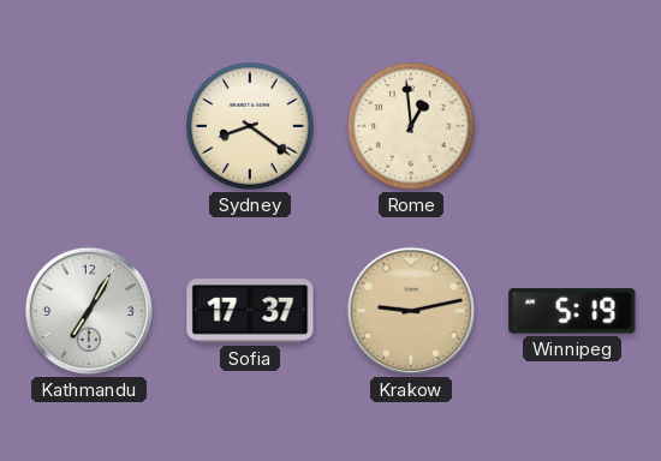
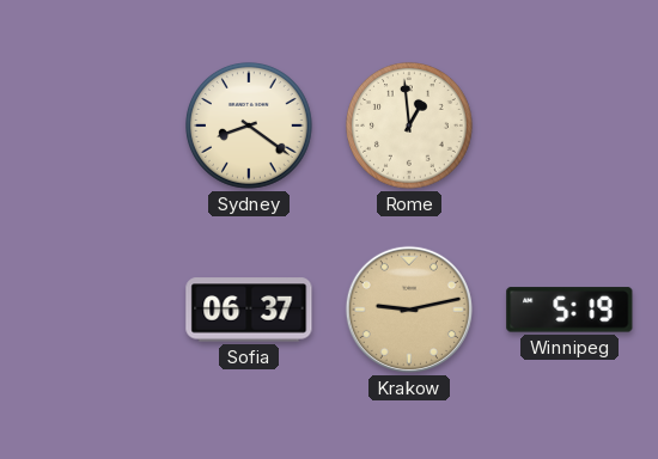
Kathmandu: 7:05 -> none
Sofia: 17:37 -> 06:37
